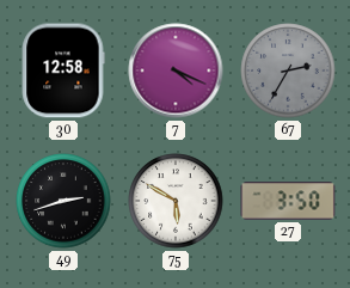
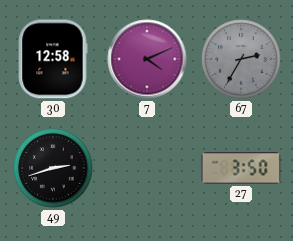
7: 4:19 -> 4:11
75: 5:50 -> none
